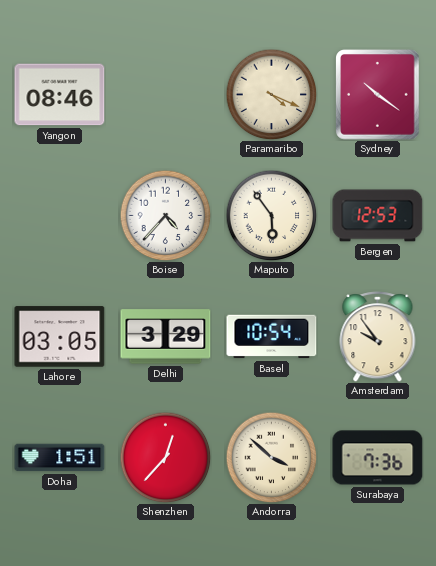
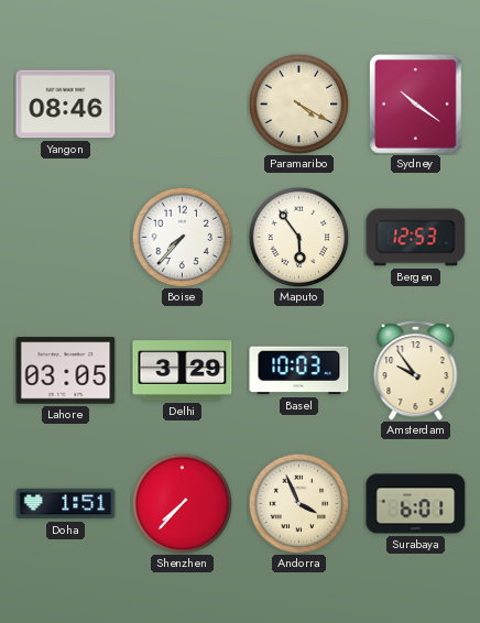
Paramaribo: 4:19 -> 4:20
Boise: 4:37 -> 7:37
Basel: 10:54 -> 10:03
Shenzhen: 12:37 -> 7:37
Andorra: 3:52 -> 3:56
Surabaya: 7:36 -> 6:01
